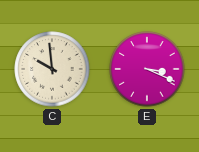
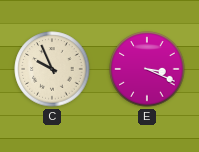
C: 9:59 -> 9:56
